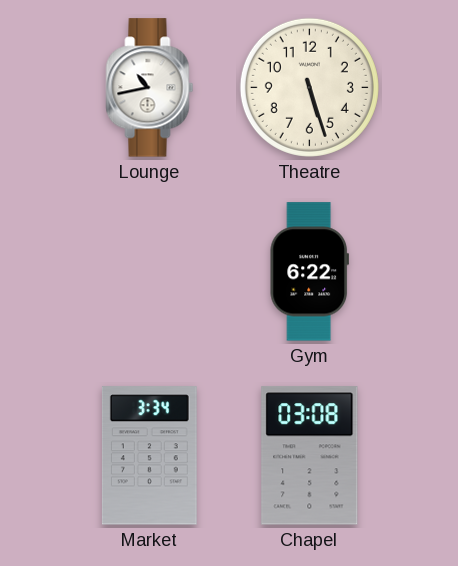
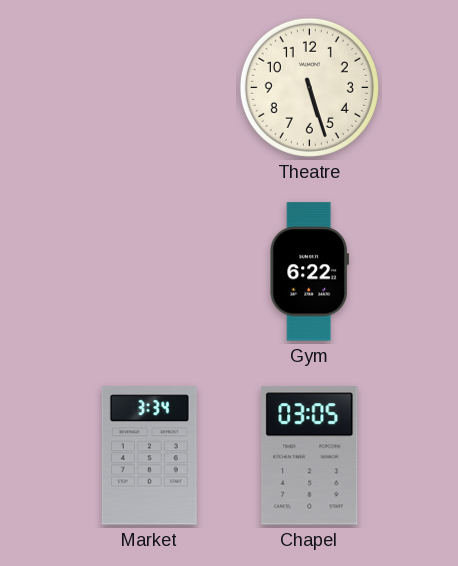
Lounge: 10:43 -> none
Chapel: 03:08 -> 03:05
